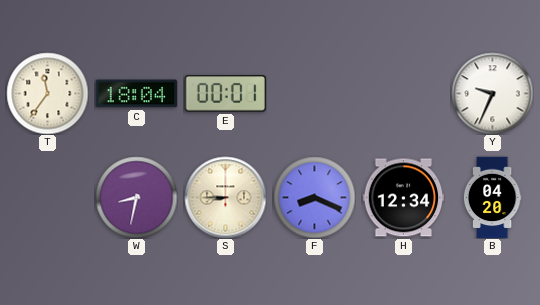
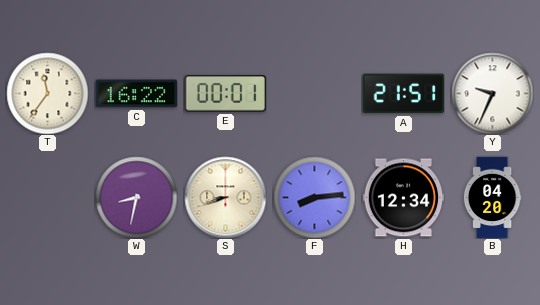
C: 18:04 -> 16:22
A: none -> 21:51
S: 8:45 -> 8:42
F: 8:19 -> 8:14
